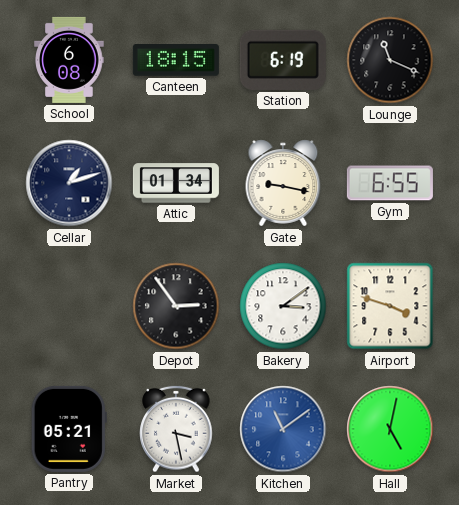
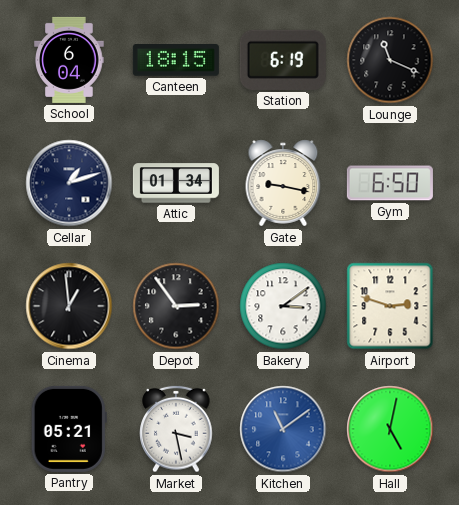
School: 6:08 -> 6:04
Gym: 6:55 -> 6:50
Cinema: none -> 12:59
Airport: 3:48 -> 2:48
